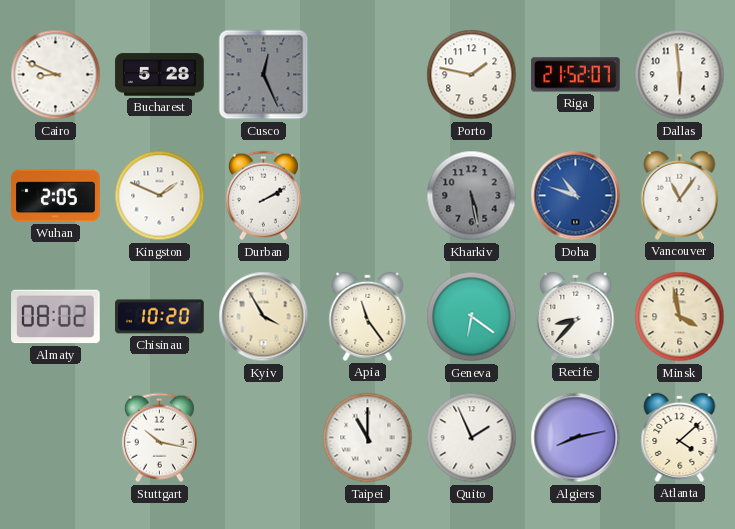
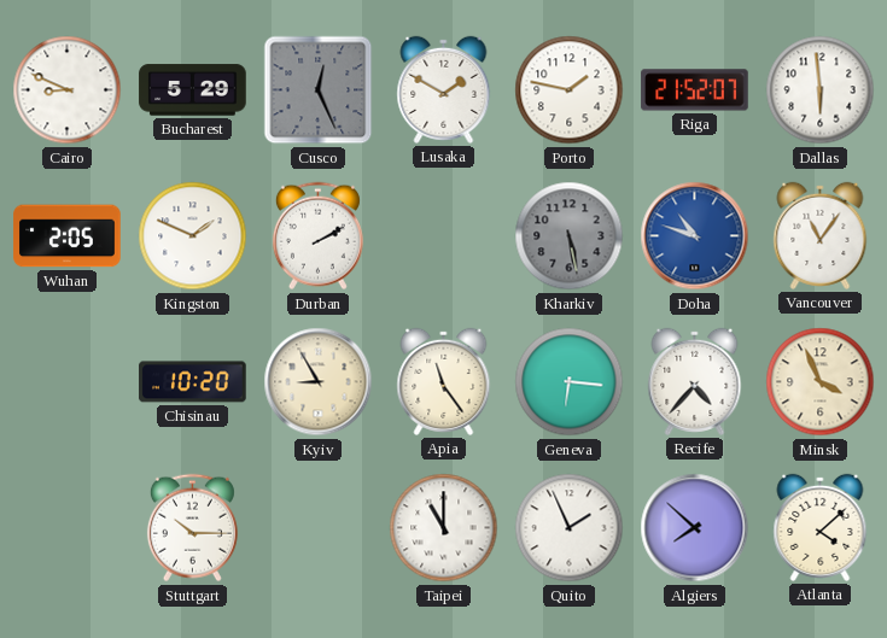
Bucharest: 5:28 -> 5:29
Lusaka: none -> 1:50
Almaty: 08:02 -> none
Kyiv: 3:55 -> 8:55
Geneva: 6:21 -> 6:16
Recife: 8:37 -> 4:37
Minsk: 3:58 -> 3:56
Stuttgart: 10:17 -> 10:15
Algiers: 8:13 -> 7:52
